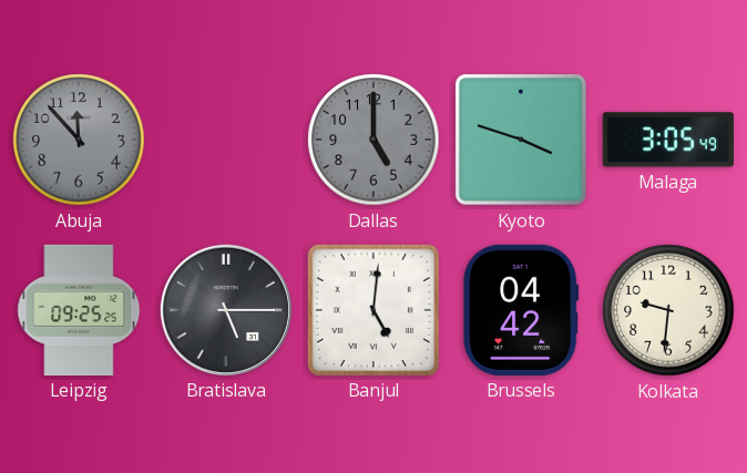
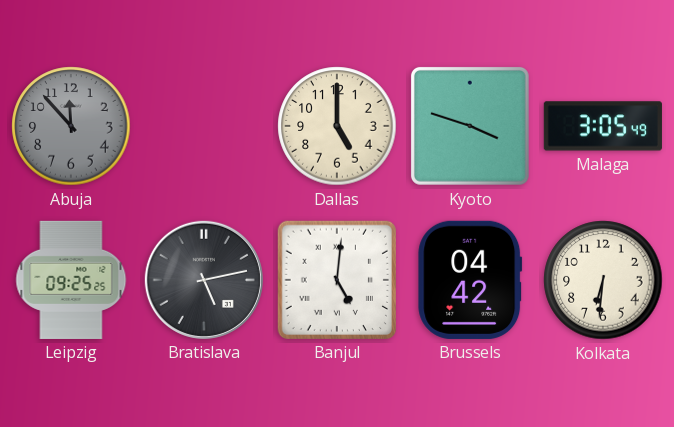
Dallas dial: grey -> cream
Bratislava: 5:15 -> 5:13
Kolkata: 9:31 -> 6:31
